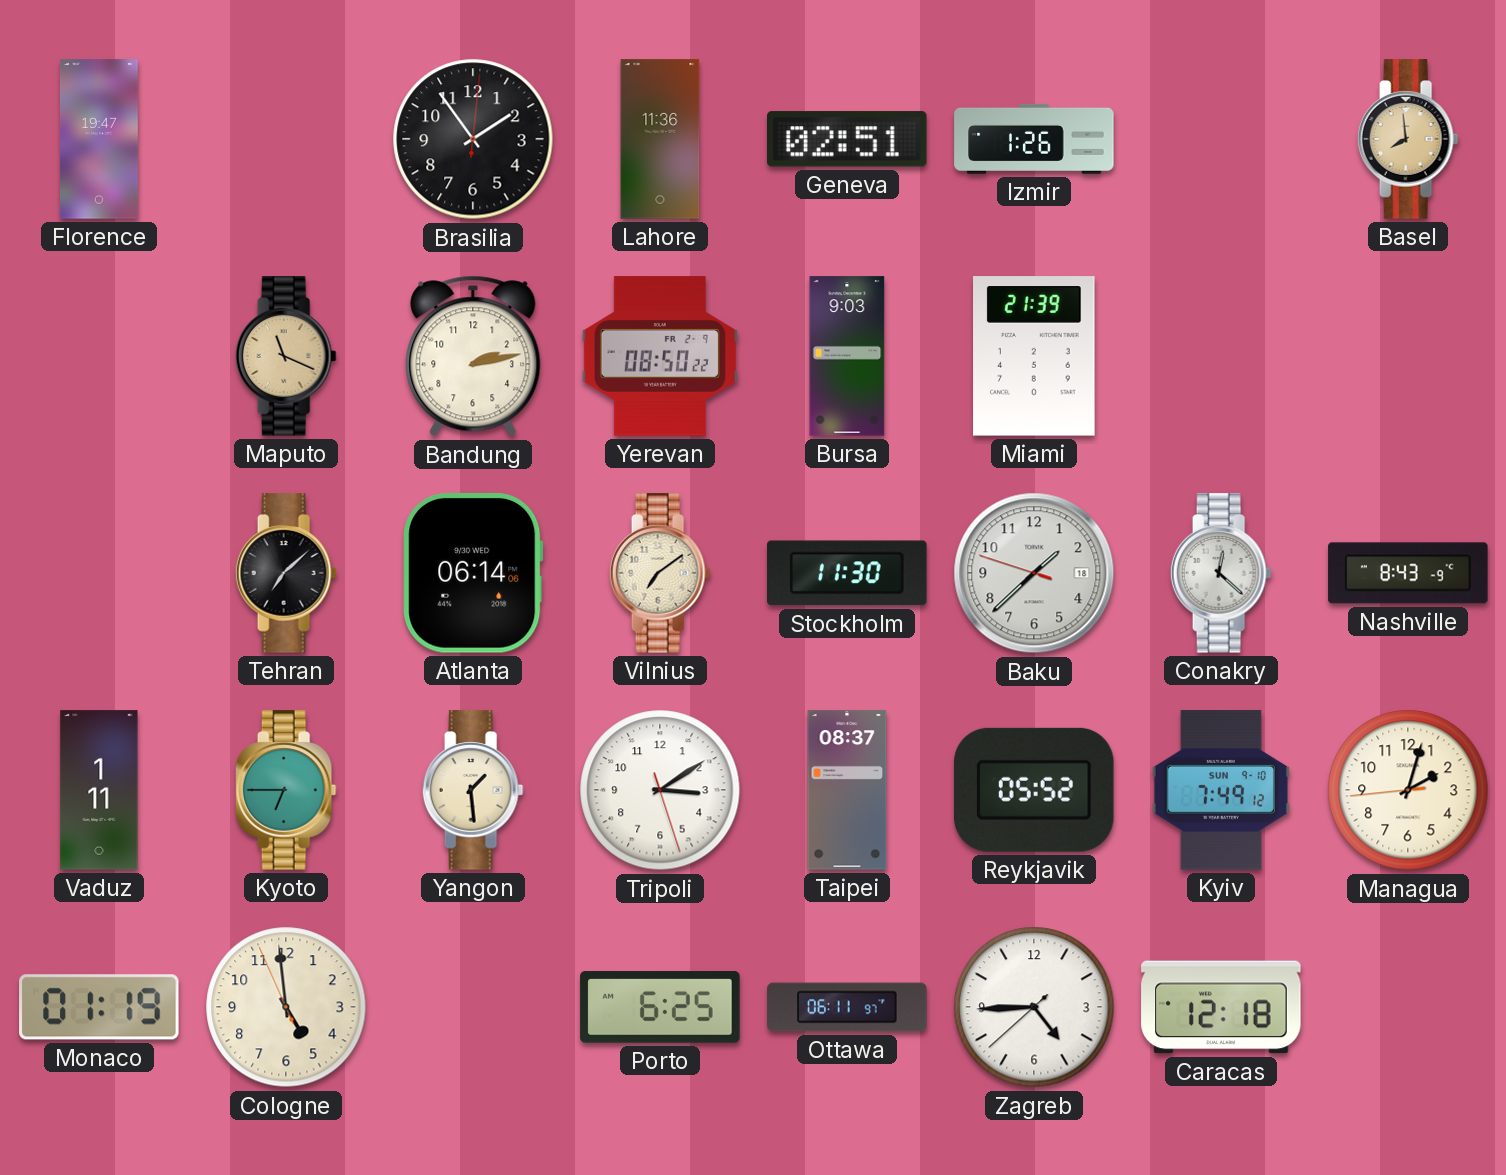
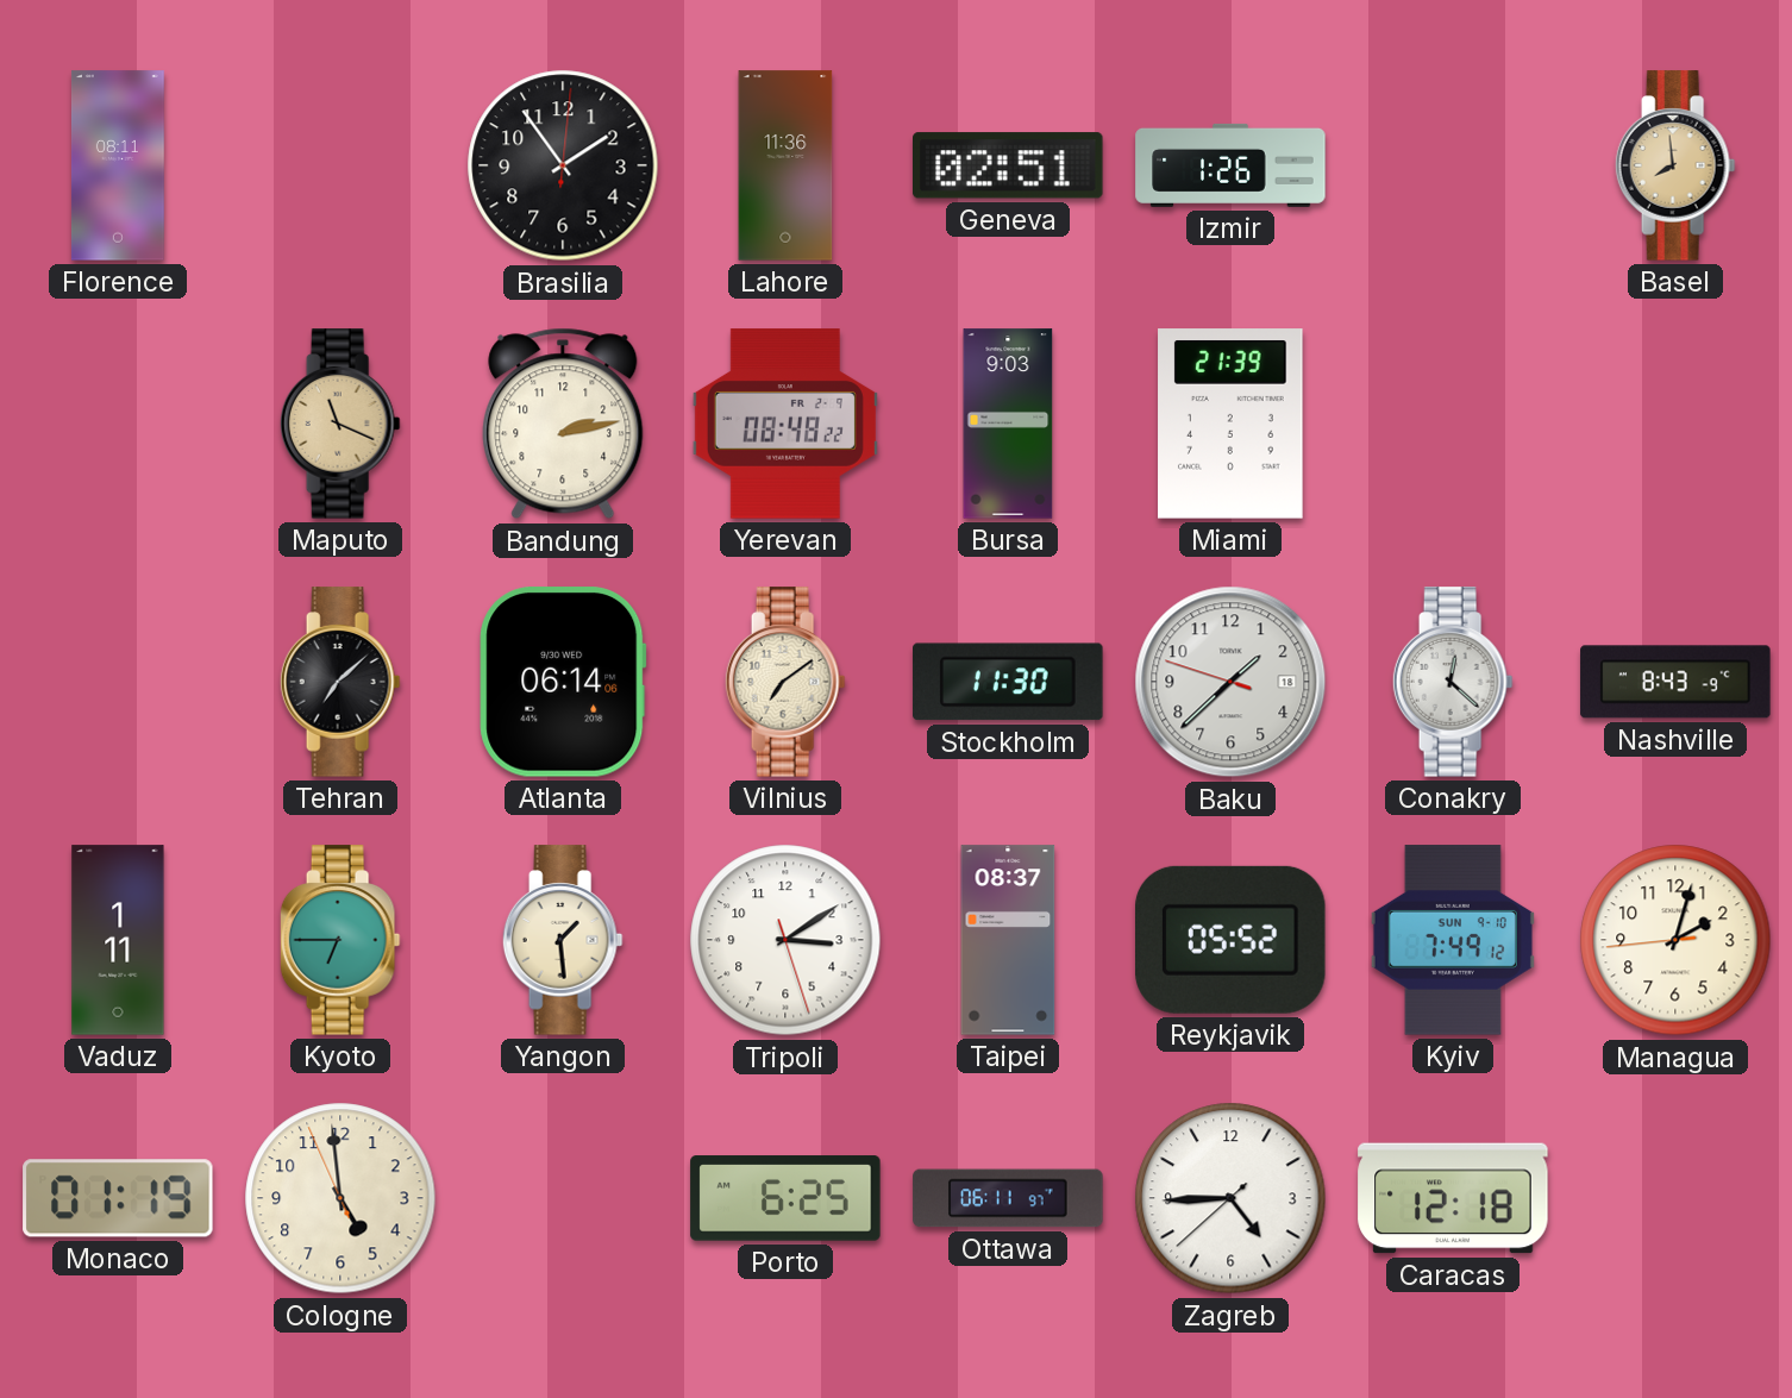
Florence: 19:47 -> 08:11
Yerevan: 08:50 -> 08:48
